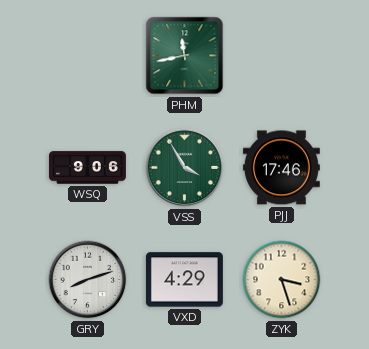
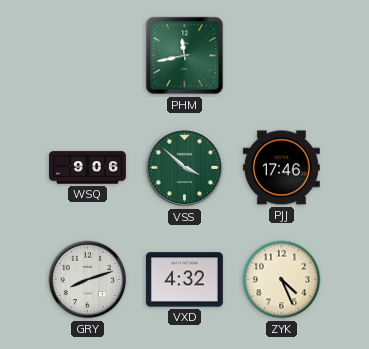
VSS: 3:55 -> 3:52
VXD: 4:29 -> 4:32
ZYK: 3:27 -> 4:26
